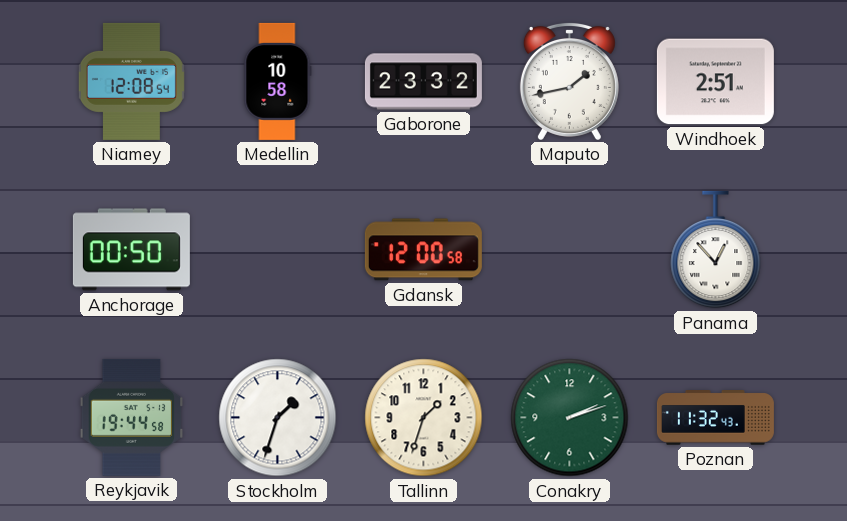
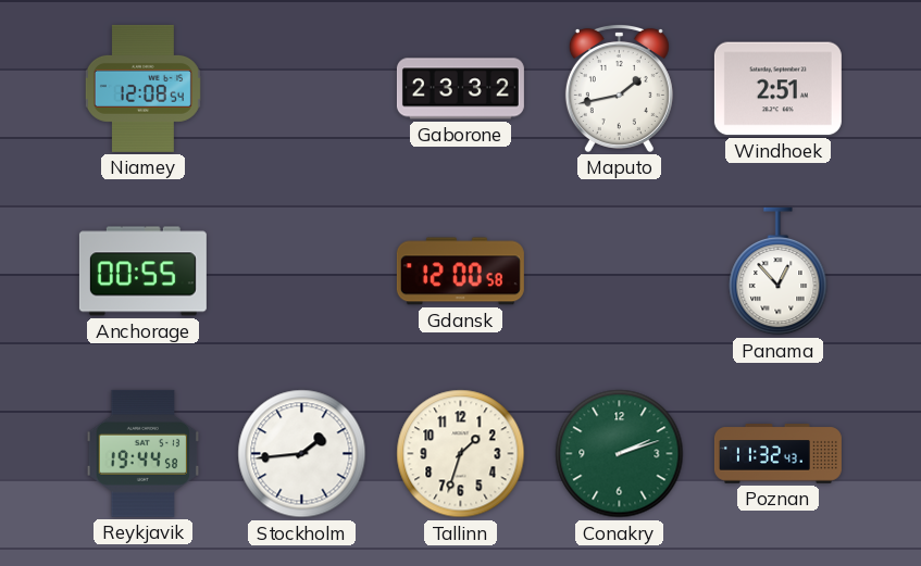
Medellin: 10:58 -> none
Anchorage: 00:50 -> 00:55
Stockholm: 1:33 -> 1:44
